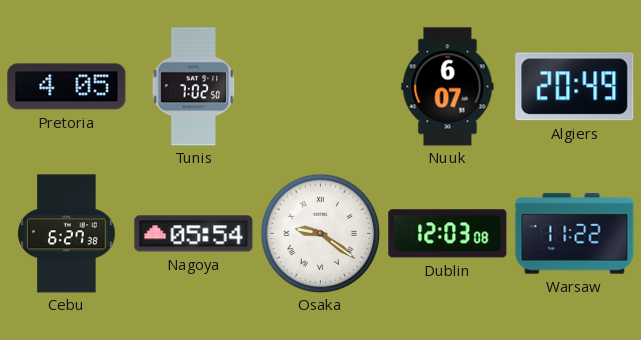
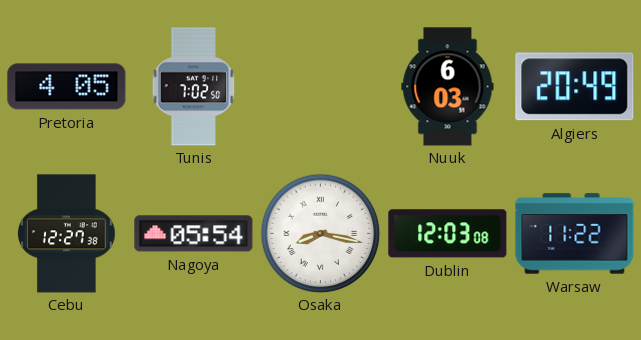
Nuuk: 6:07 -> 6:03
Cebu: 6:27 -> 12:27
Osaka: 9:21 -> 8:17
